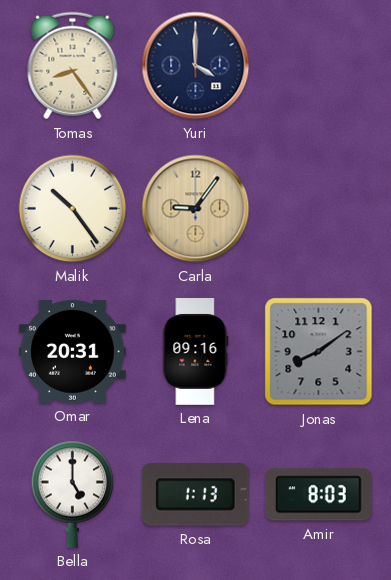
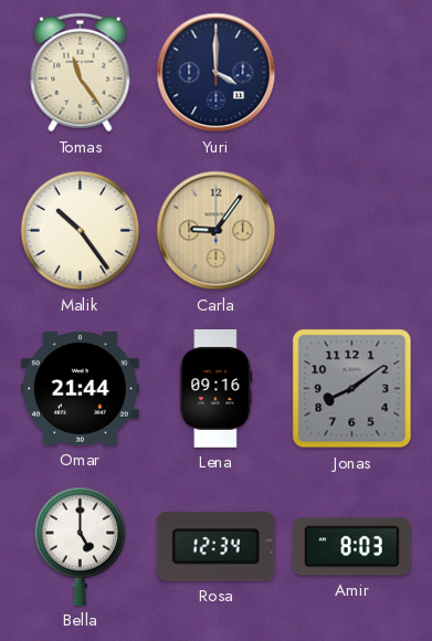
Tomas: 8:24 -> 11:24
Omar: 20:31 -> 21:44
Rosa: 1:13 -> 12:34
